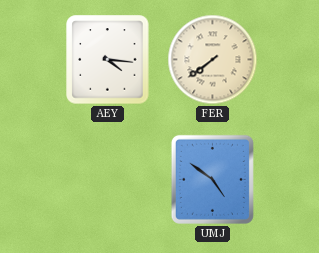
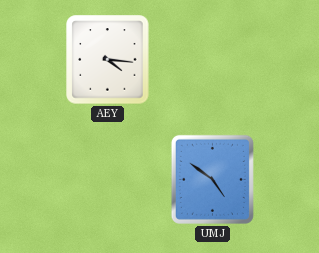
FER: 7:39 -> none
